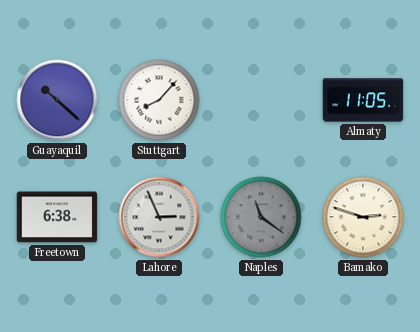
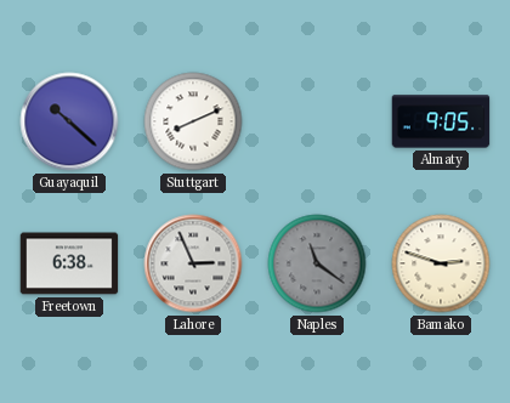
Stuttgart: 8:07 -> 8:11
Almaty: 11:05 -> 9:05
